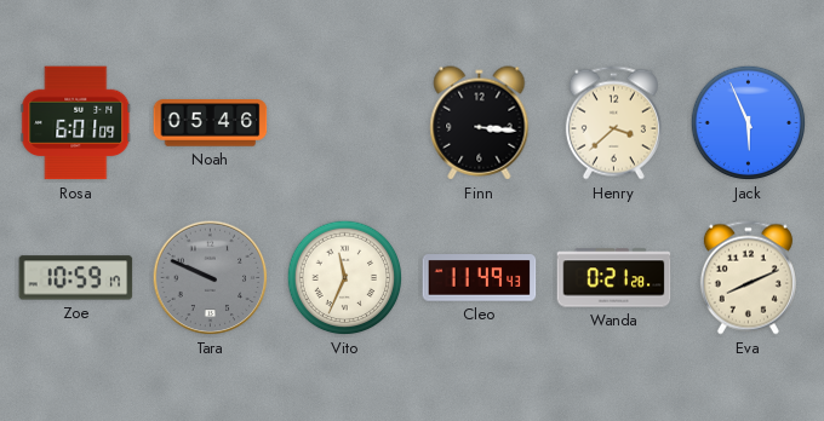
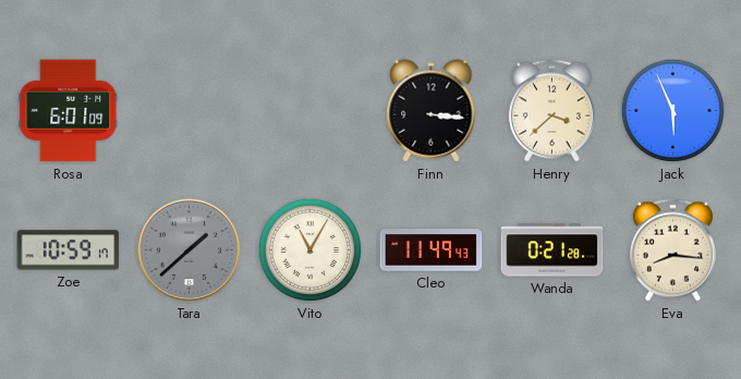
Noah: 05:46 -> none
Tara: 9:49 -> 1:38
Vito: 11:34 -> 11:05
Eva: 8:11 -> 8:16
